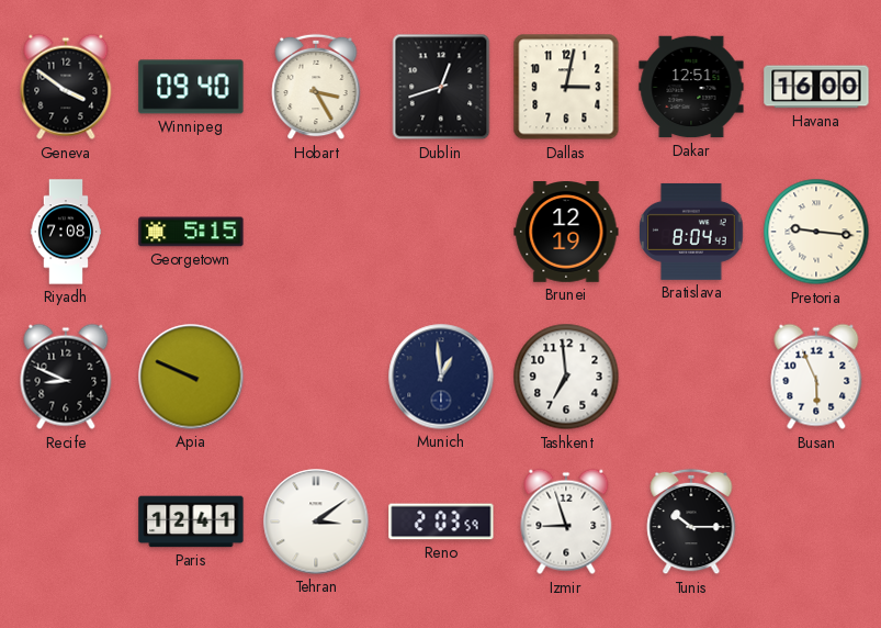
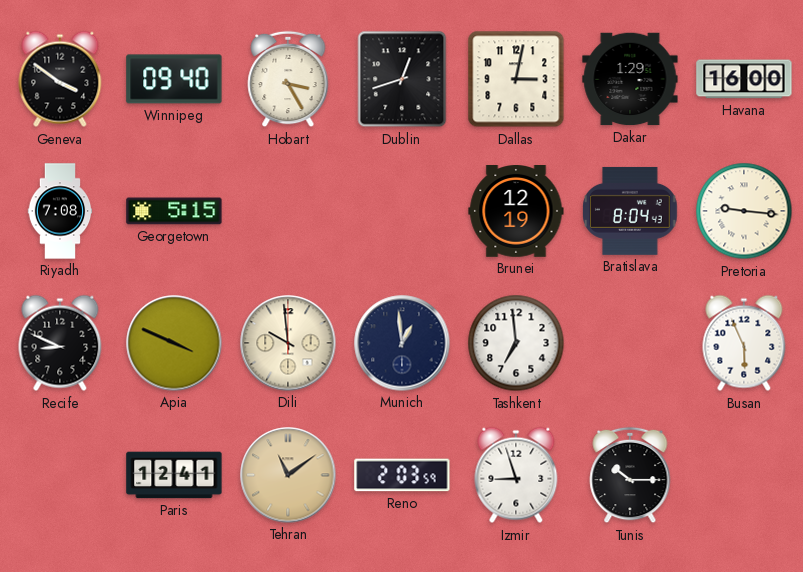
Dakar: 12:51 -> 1:29
Apia: 9:49 -> 3:49
Dili: none -> 9:59
Tehran: 3:09 -> 11:09
Tehran dial: white -> champagne
